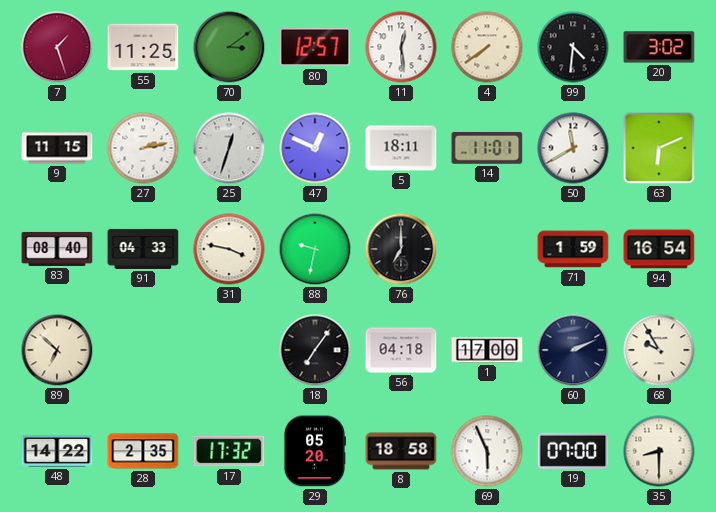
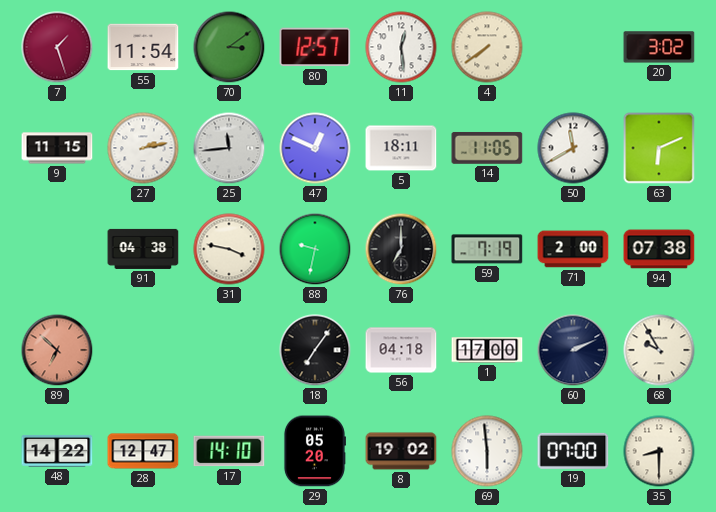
55: 11:25 -> 11:54
99: 4:31 -> none
25: 12:33 -> 11:44
14: 11:01 -> 11:05
83: 08:40 -> none
91: 04:33 -> 04:38
59: none -> 7:19
71: 1:59 -> 2:00
94: 16:54 -> 07:38
89 dial: cream -> salmon
28: 2:35 -> 12:47
17: 17:32 -> 14:10
8: 18:58 -> 19:02
69: 5:56 -> 5:59
